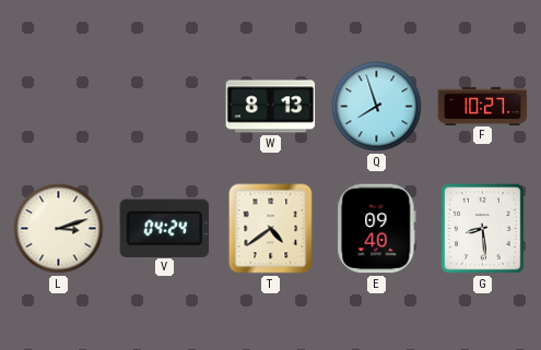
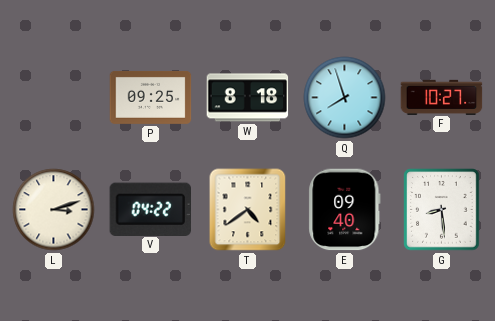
P: none -> 09:25
W: 8:13 -> 8:18
V: 04:24 -> 04:22
